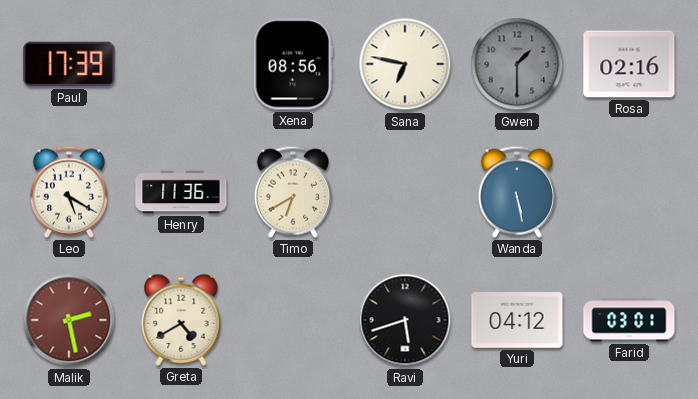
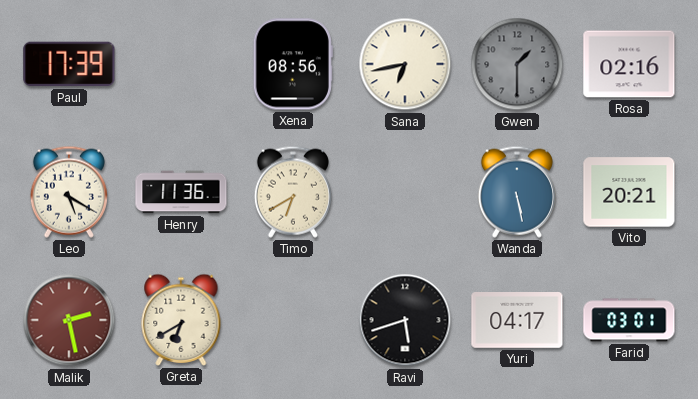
Sana: 6:47 -> 6:43
Vito: none -> 20:21
Greta: 4:40 -> 6:40
Yuri: 04:12 -> 04:17
